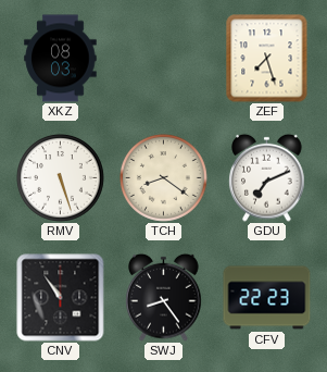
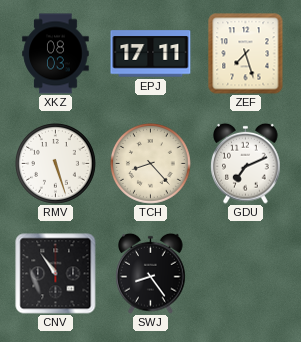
EPJ: none -> 17:11
TCH: 8:21 -> 8:23
CFV: 22:23 -> none
